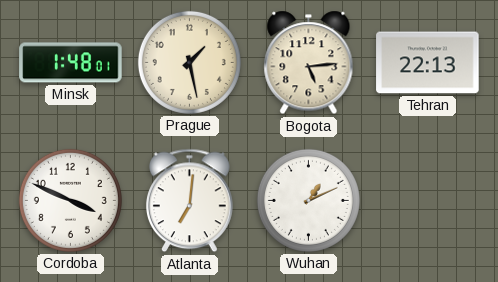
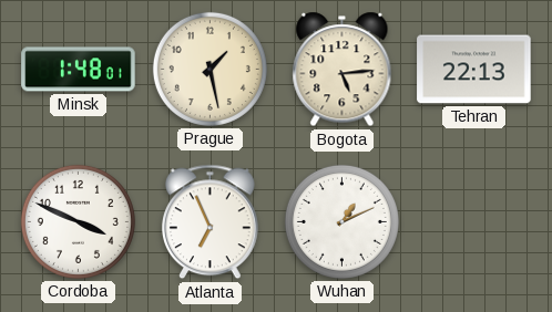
Atlanta: 7:01 -> 6:56
